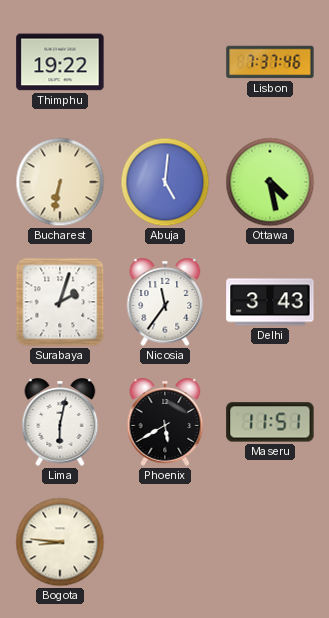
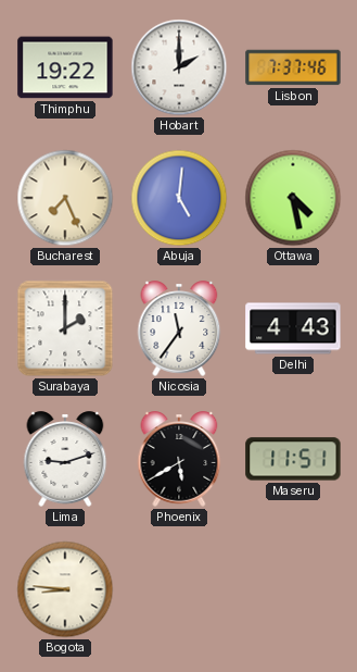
Hobart: none -> 2:00
Bucharest: 6:32 -> 7:26
Surabaya: 2:03 -> 2:00
Delhi: 3:43 -> 4:43
Lima: 6:02 -> 9:12
